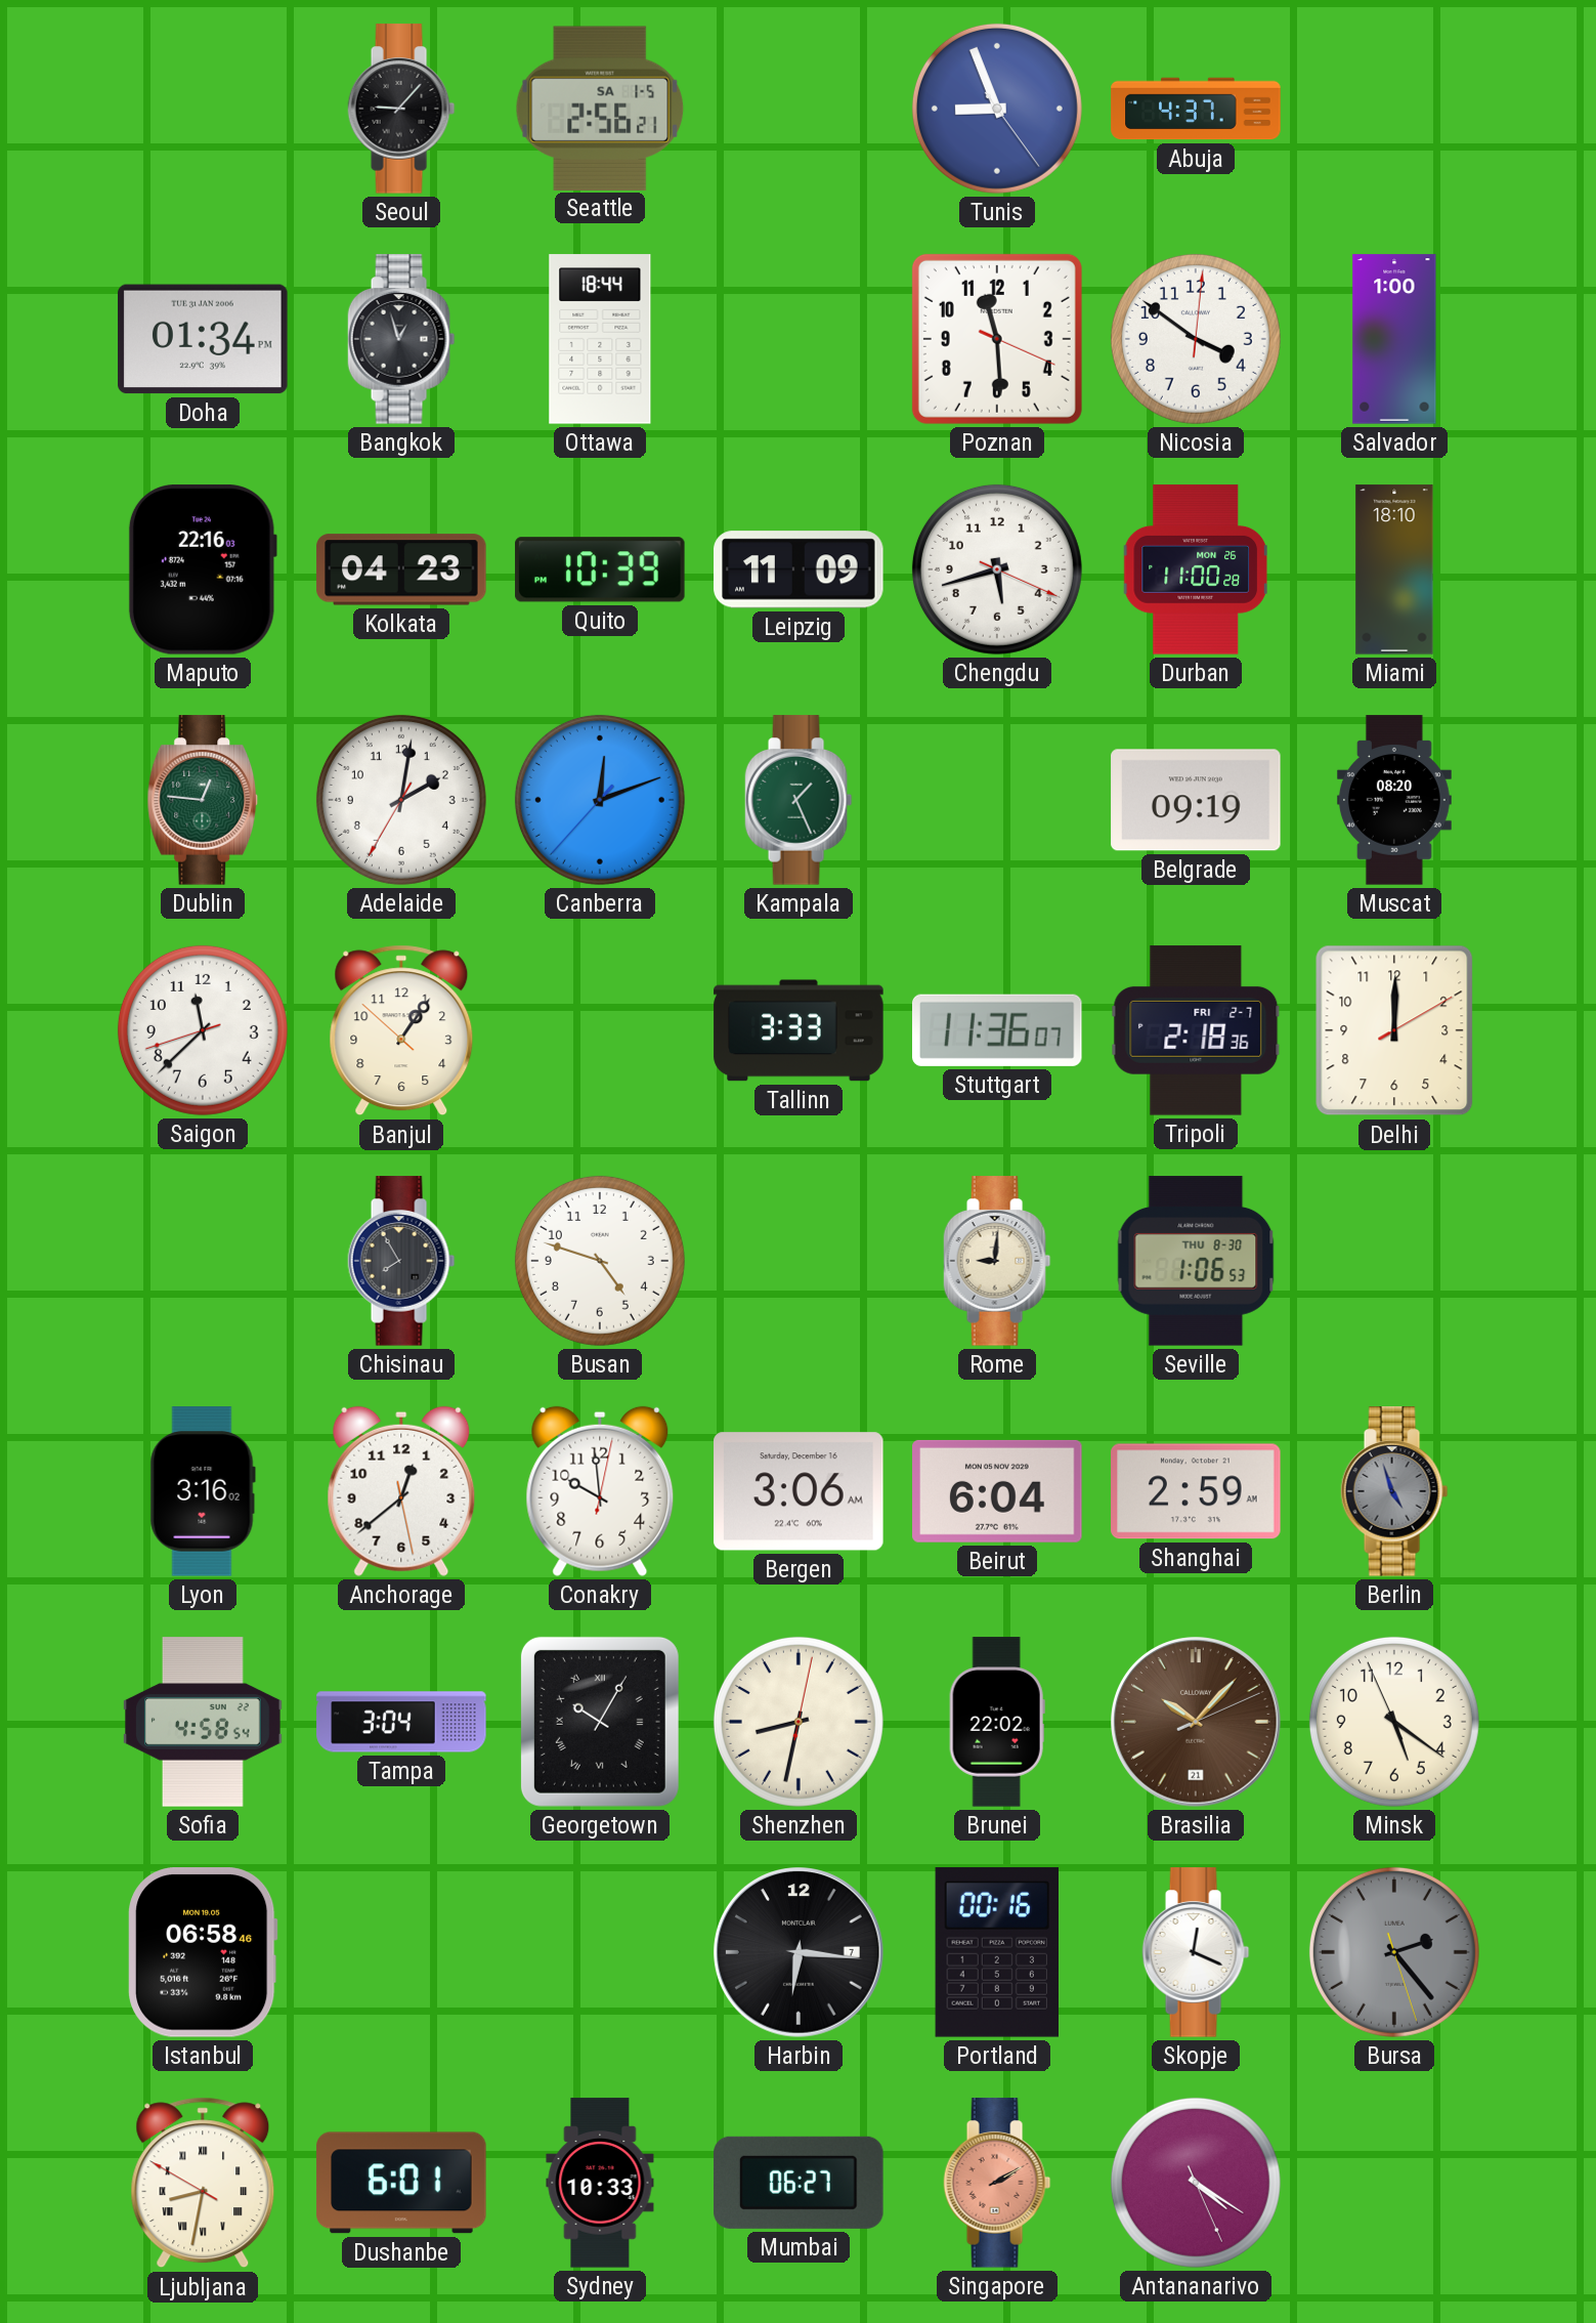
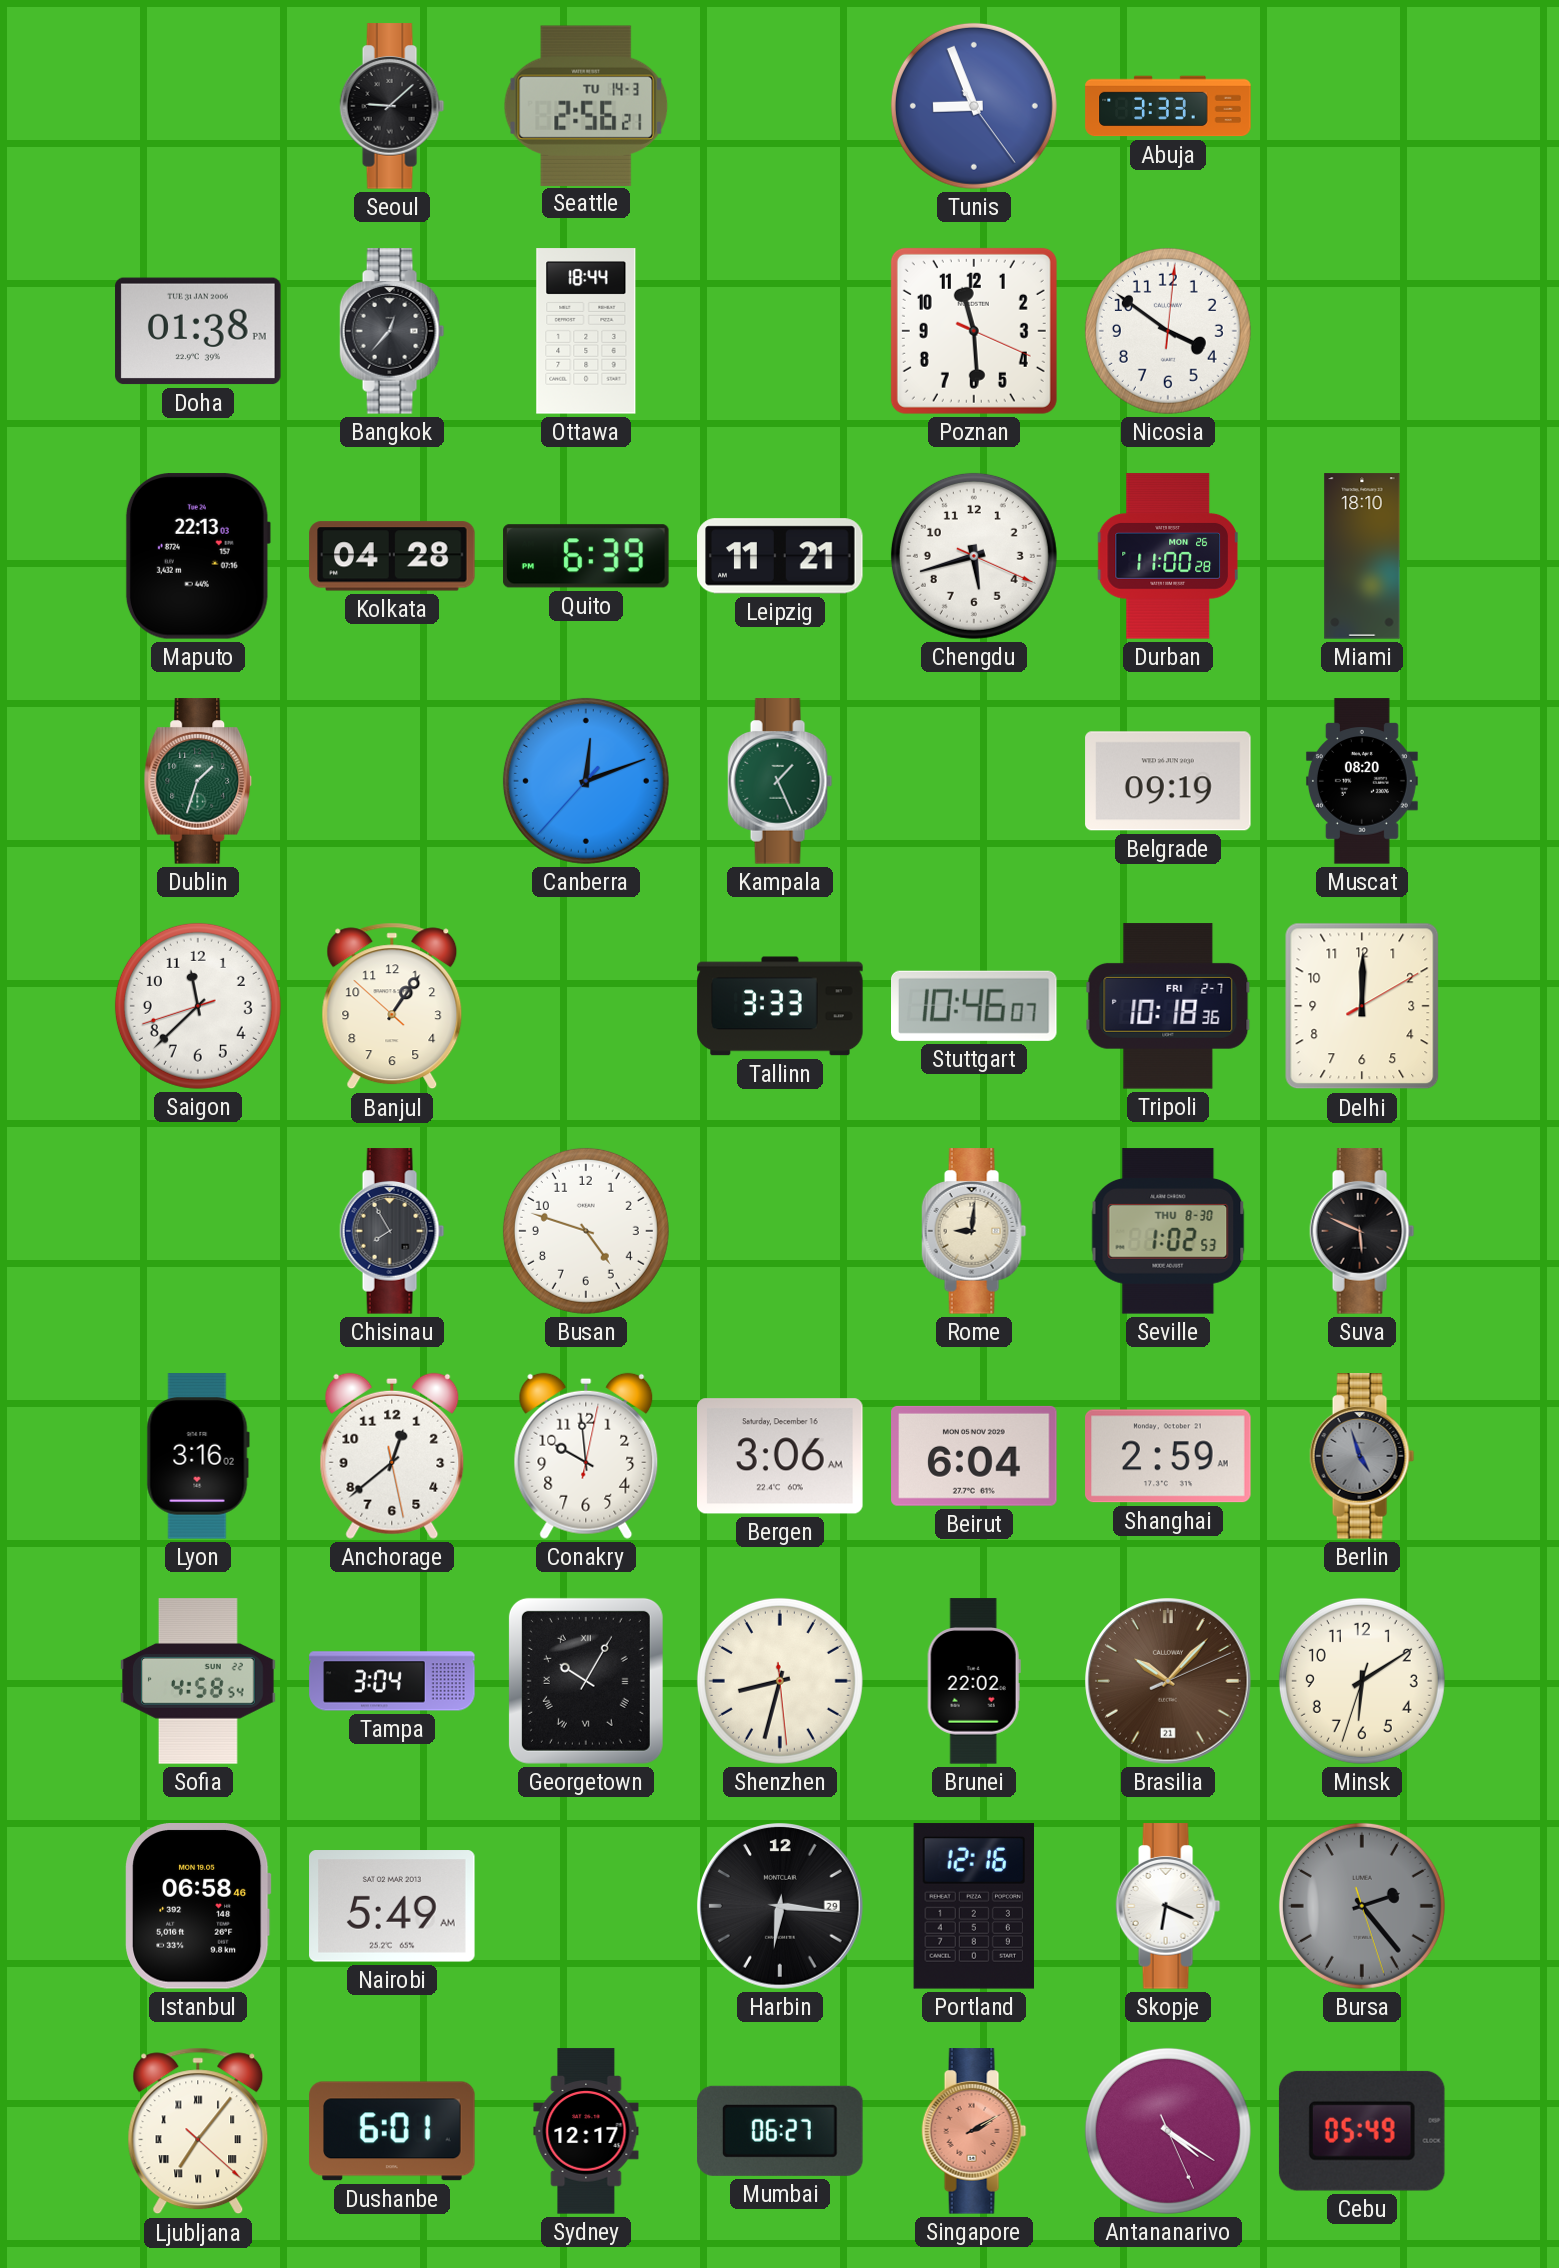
Seoul: 9:07 -> 9:08
Seattle date: SA 1-5 -> TU 14-3
Abuja: 4:37 -> 3:33
Doha: 01:34 -> 01:38
Bangkok: 12:57 -> 12:37
Salvador: 1:00 -> none
Maputo: 22:16 -> 22:13
Kolkata: 04:23 -> 04:28
Quito: 10:39 -> 6:39
Leipzig: 11:09 -> 11:21
Dublin: 12:46 -> 1:33
Adelaide: 2:01 -> none
Stuttgart: 11:36 -> 10:46
Tripoli: 2:18 -> 10:18
Seville: 1:06 -> 1:02
Suva: none -> 5:49
Shenzhen: 8:32:02 -> 8:32:29
Minsk: 5:20 -> 6:09
Nairobi: none -> 5:49
Harbin date: 7 -> 29
Portland: 00:16 -> 12:16
Skopje: 12:19 -> 6:19
Ljubljana: 8:31 -> 7:06
Sydney: 10:33 -> 12:17
Cebu: none -> 05:49
